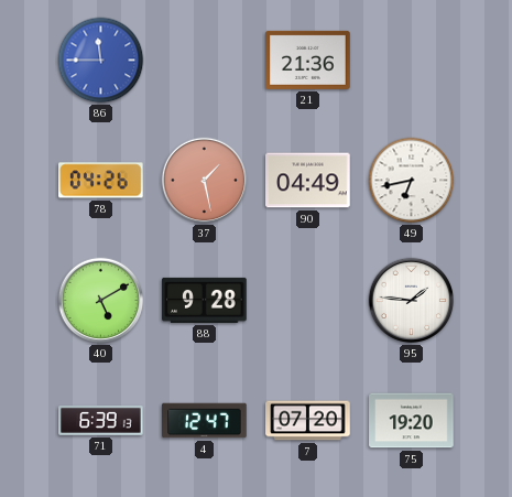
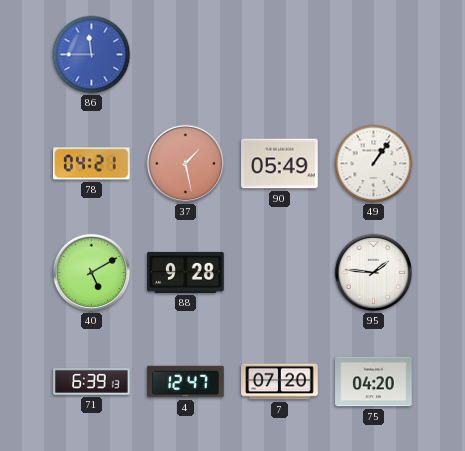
21: 21:36 -> none
78: 04:26 -> 04:21
90: 04:49 -> 05:49
49: 6:43 -> 1:06
75: 19:20 -> 04:20
